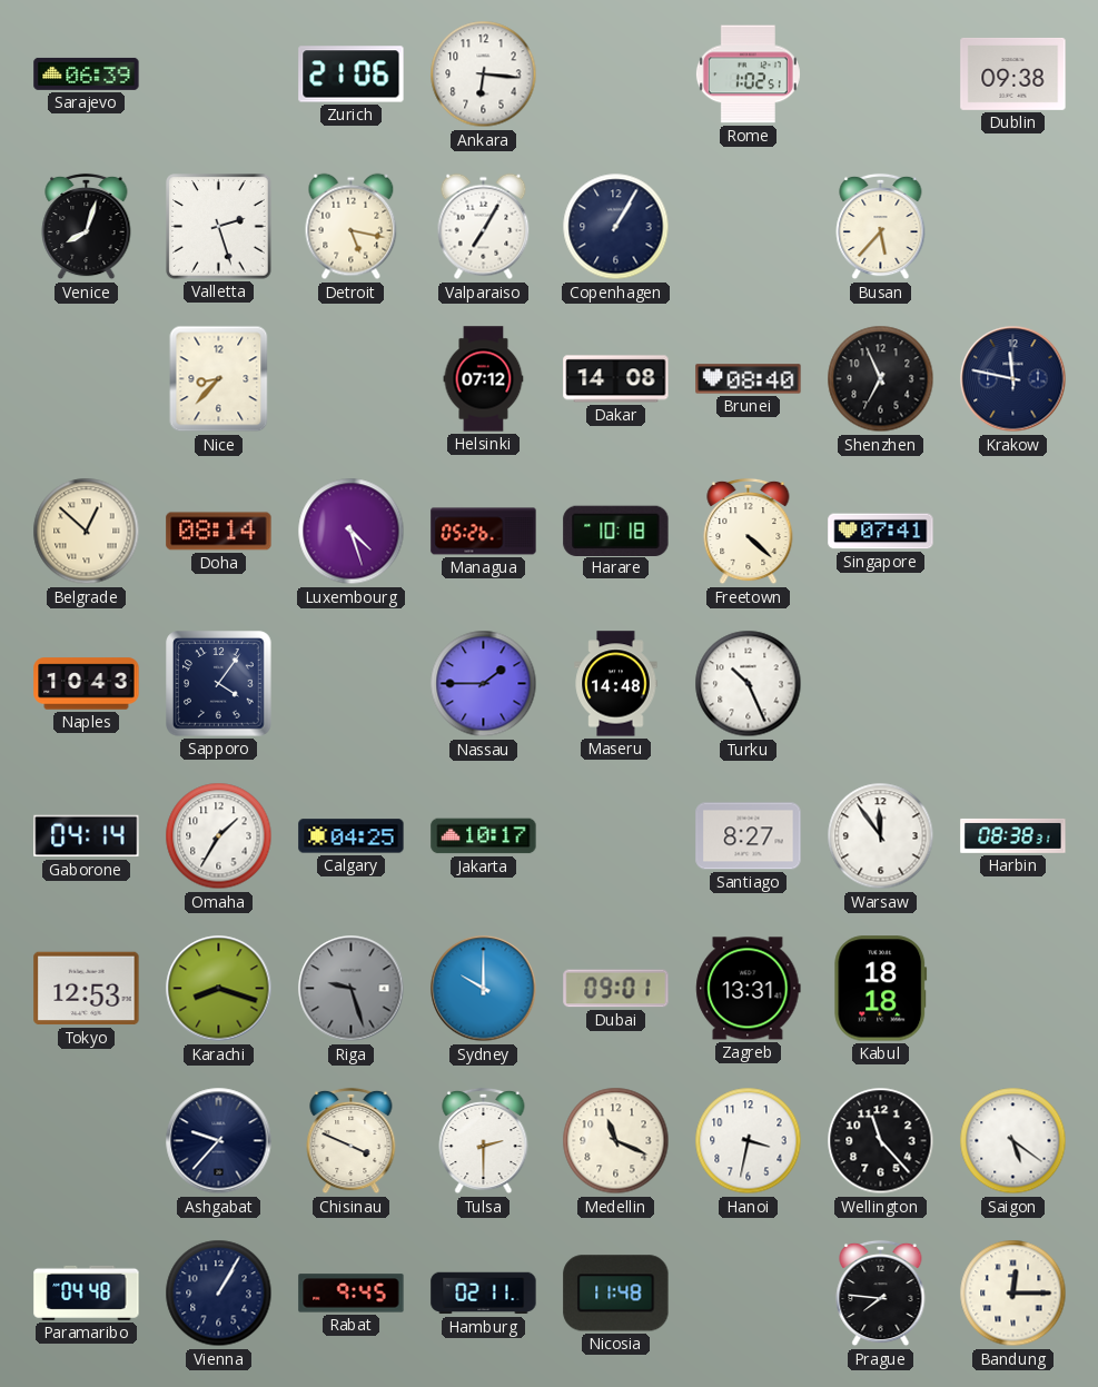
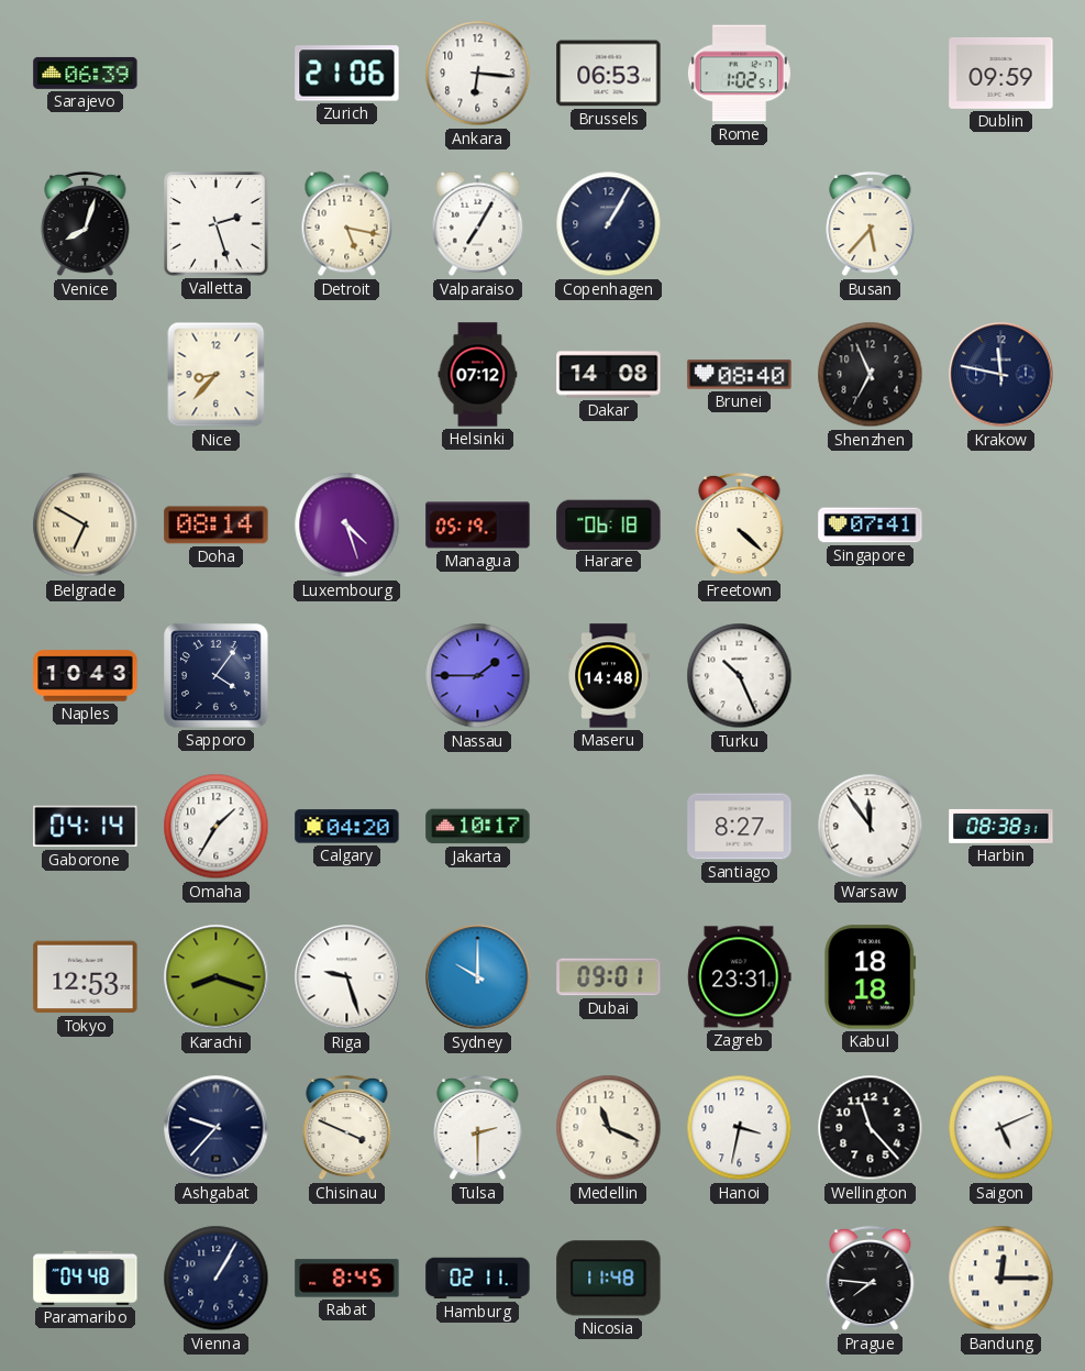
Brussels: none -> 06:53
Dublin: 09:38 -> 09:59
Belgrade: 12:52 -> 6:50
Managua: 05:26 -> 05:19
Harare: 10:18 -> 06:18
Calgary: 04:25 -> 04:20
Riga dial: grey -> white
Zagreb: 13:31 -> 23:31
Saigon: 5:21 -> 5:11
Rabat: 9:45 -> 8:45
